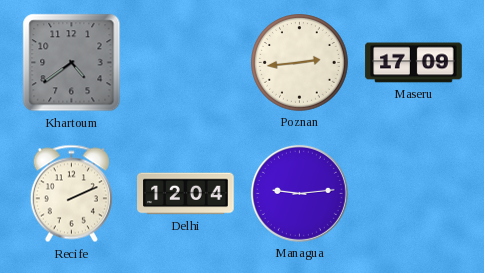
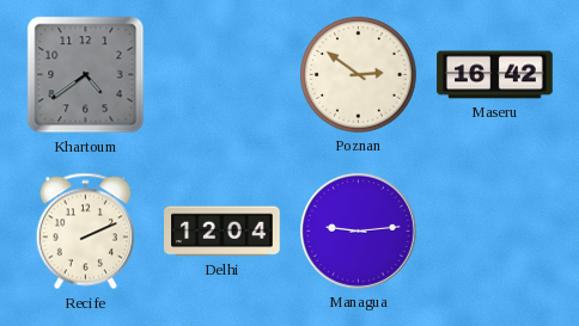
Poznan: 2:44 -> 2:51
Maseru: 17:09 -> 16:42
